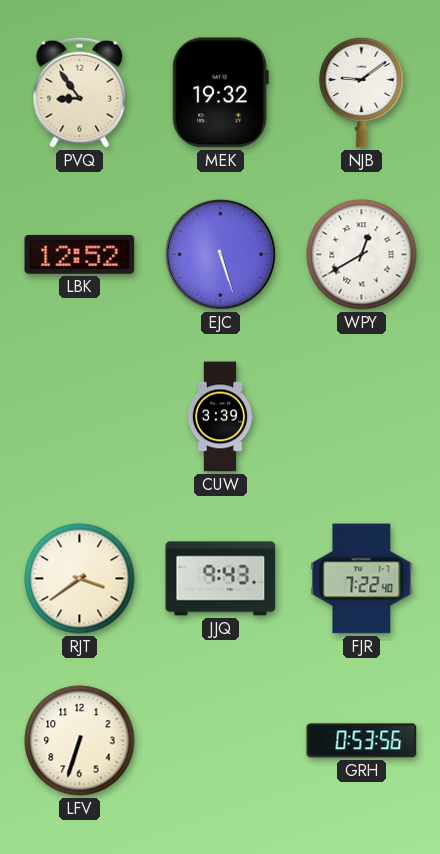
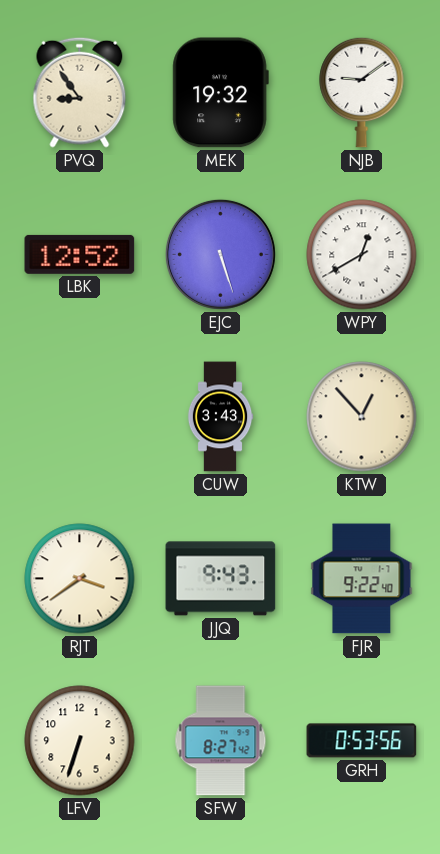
CUW: 3:39 -> 3:43
KTW: none -> 12:53
FJR: 7:22 -> 9:22
SFW: none -> 8:27
